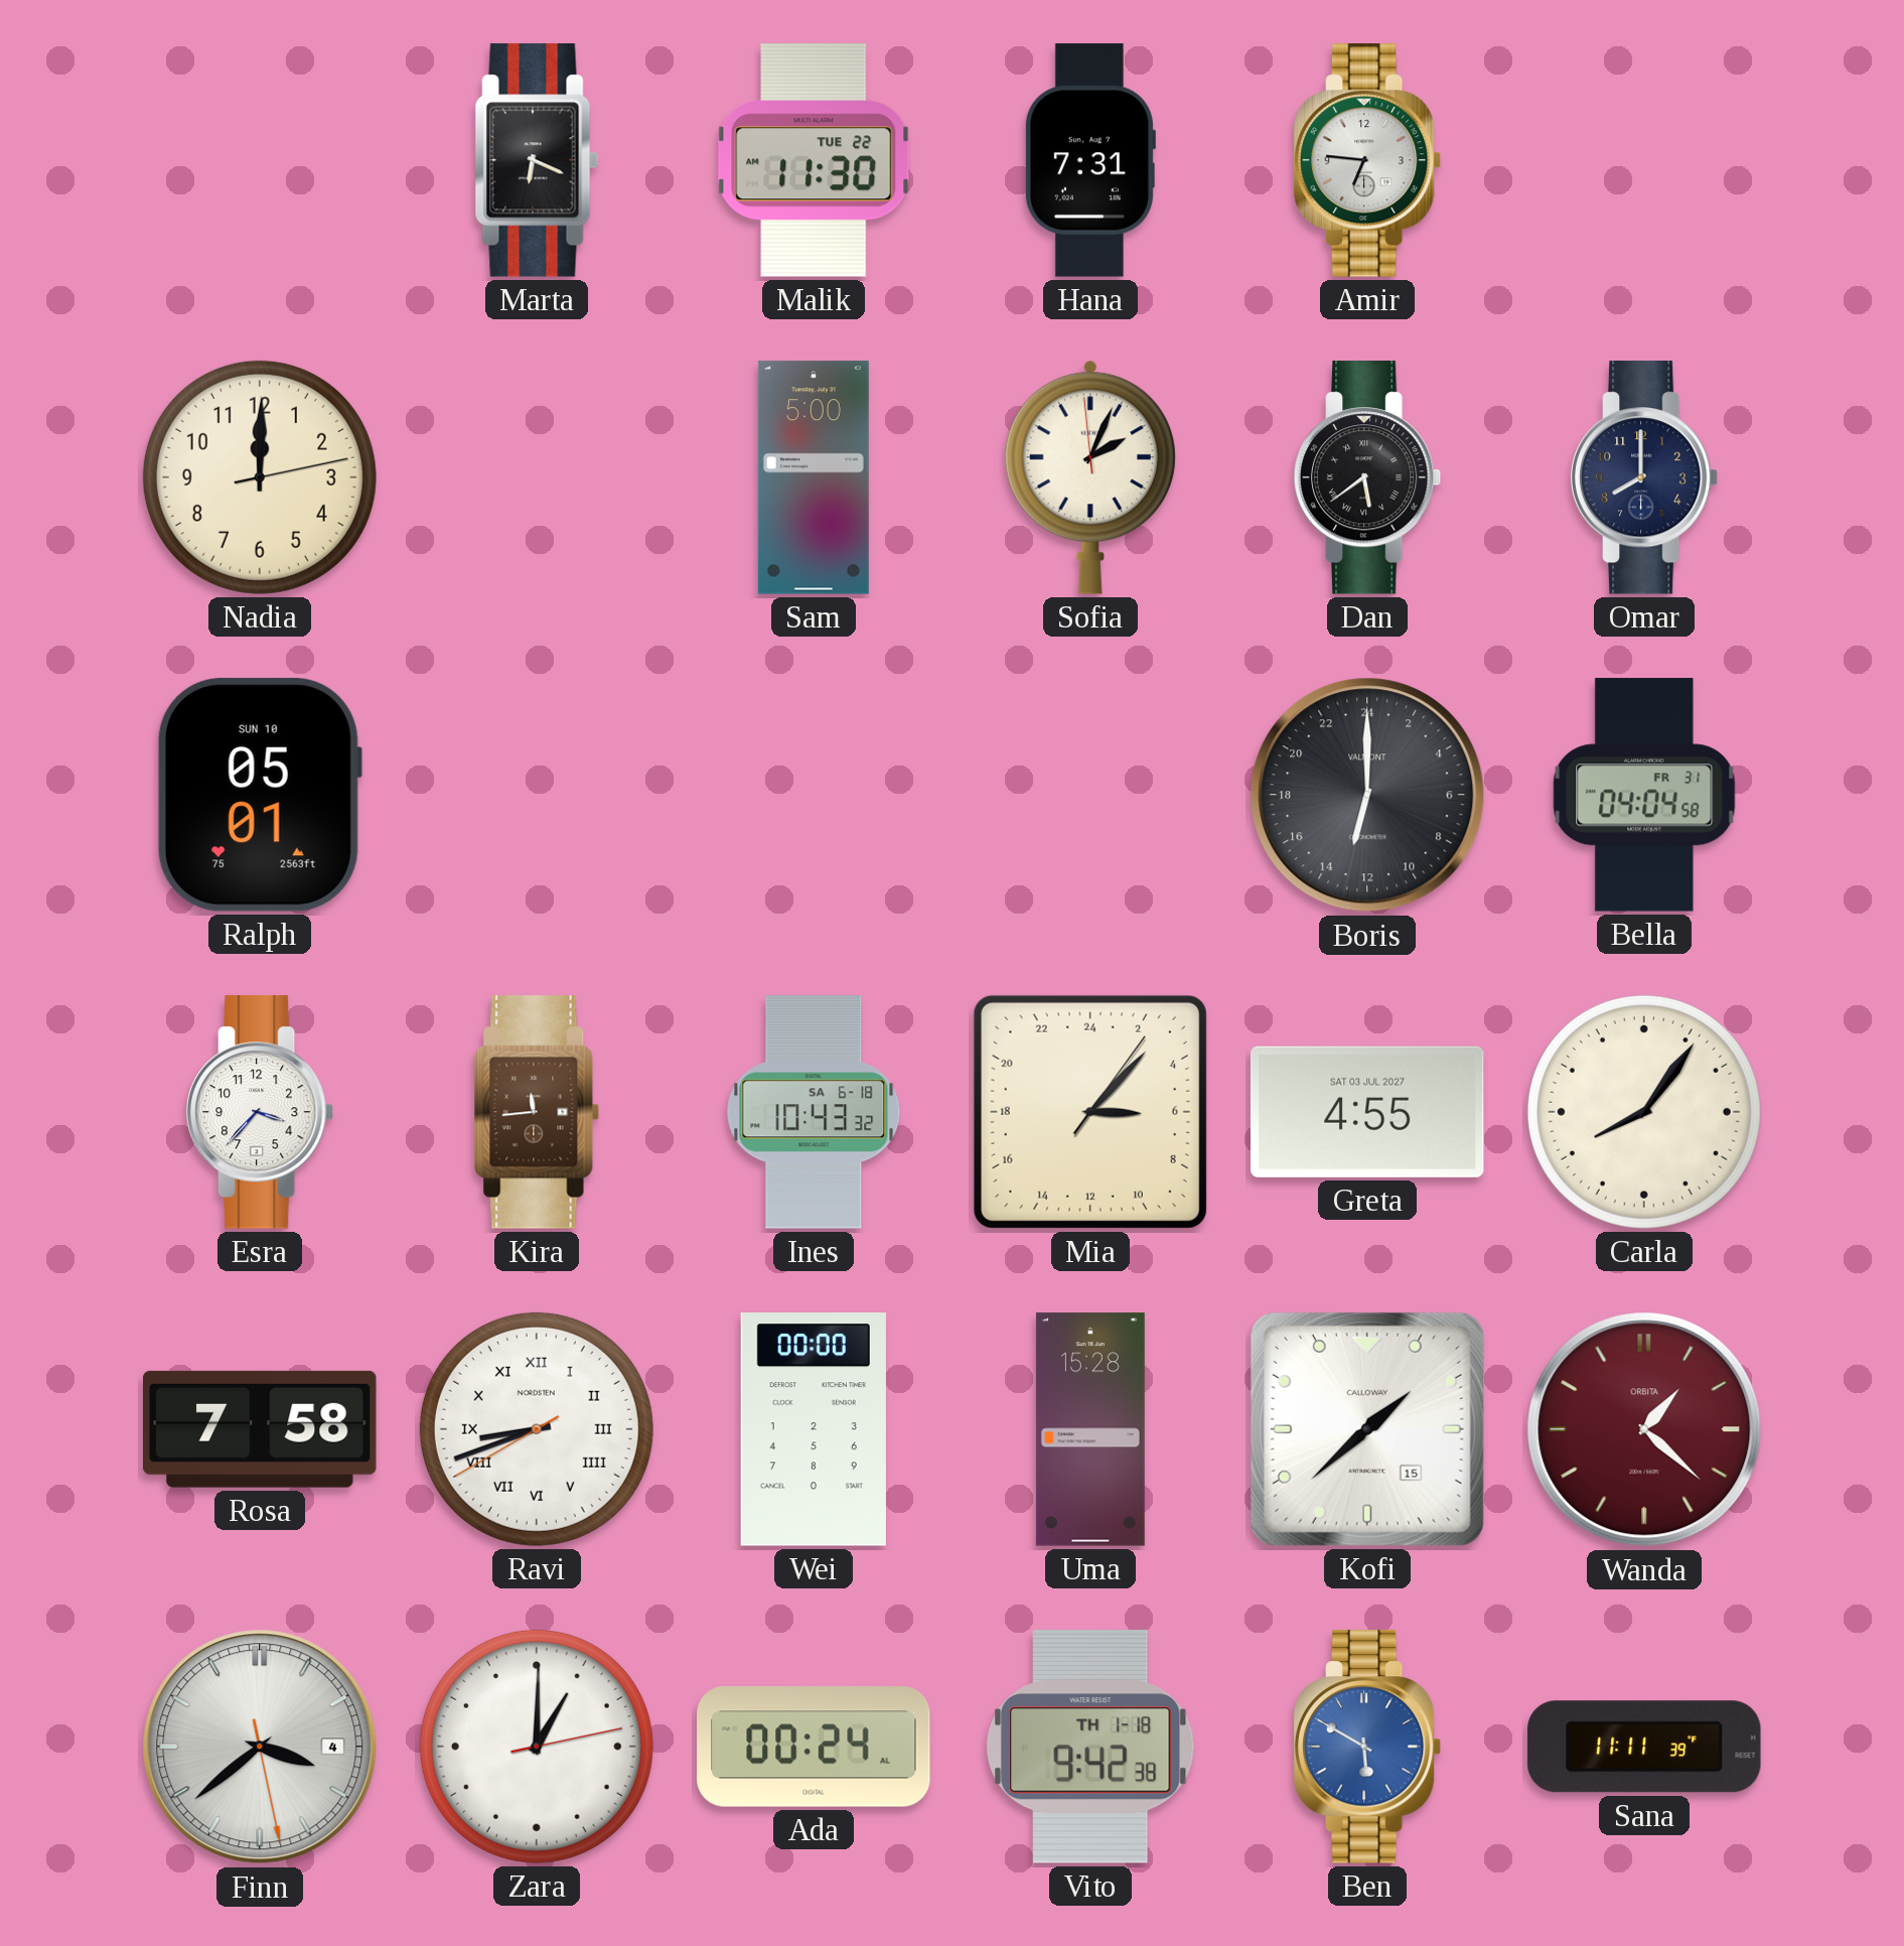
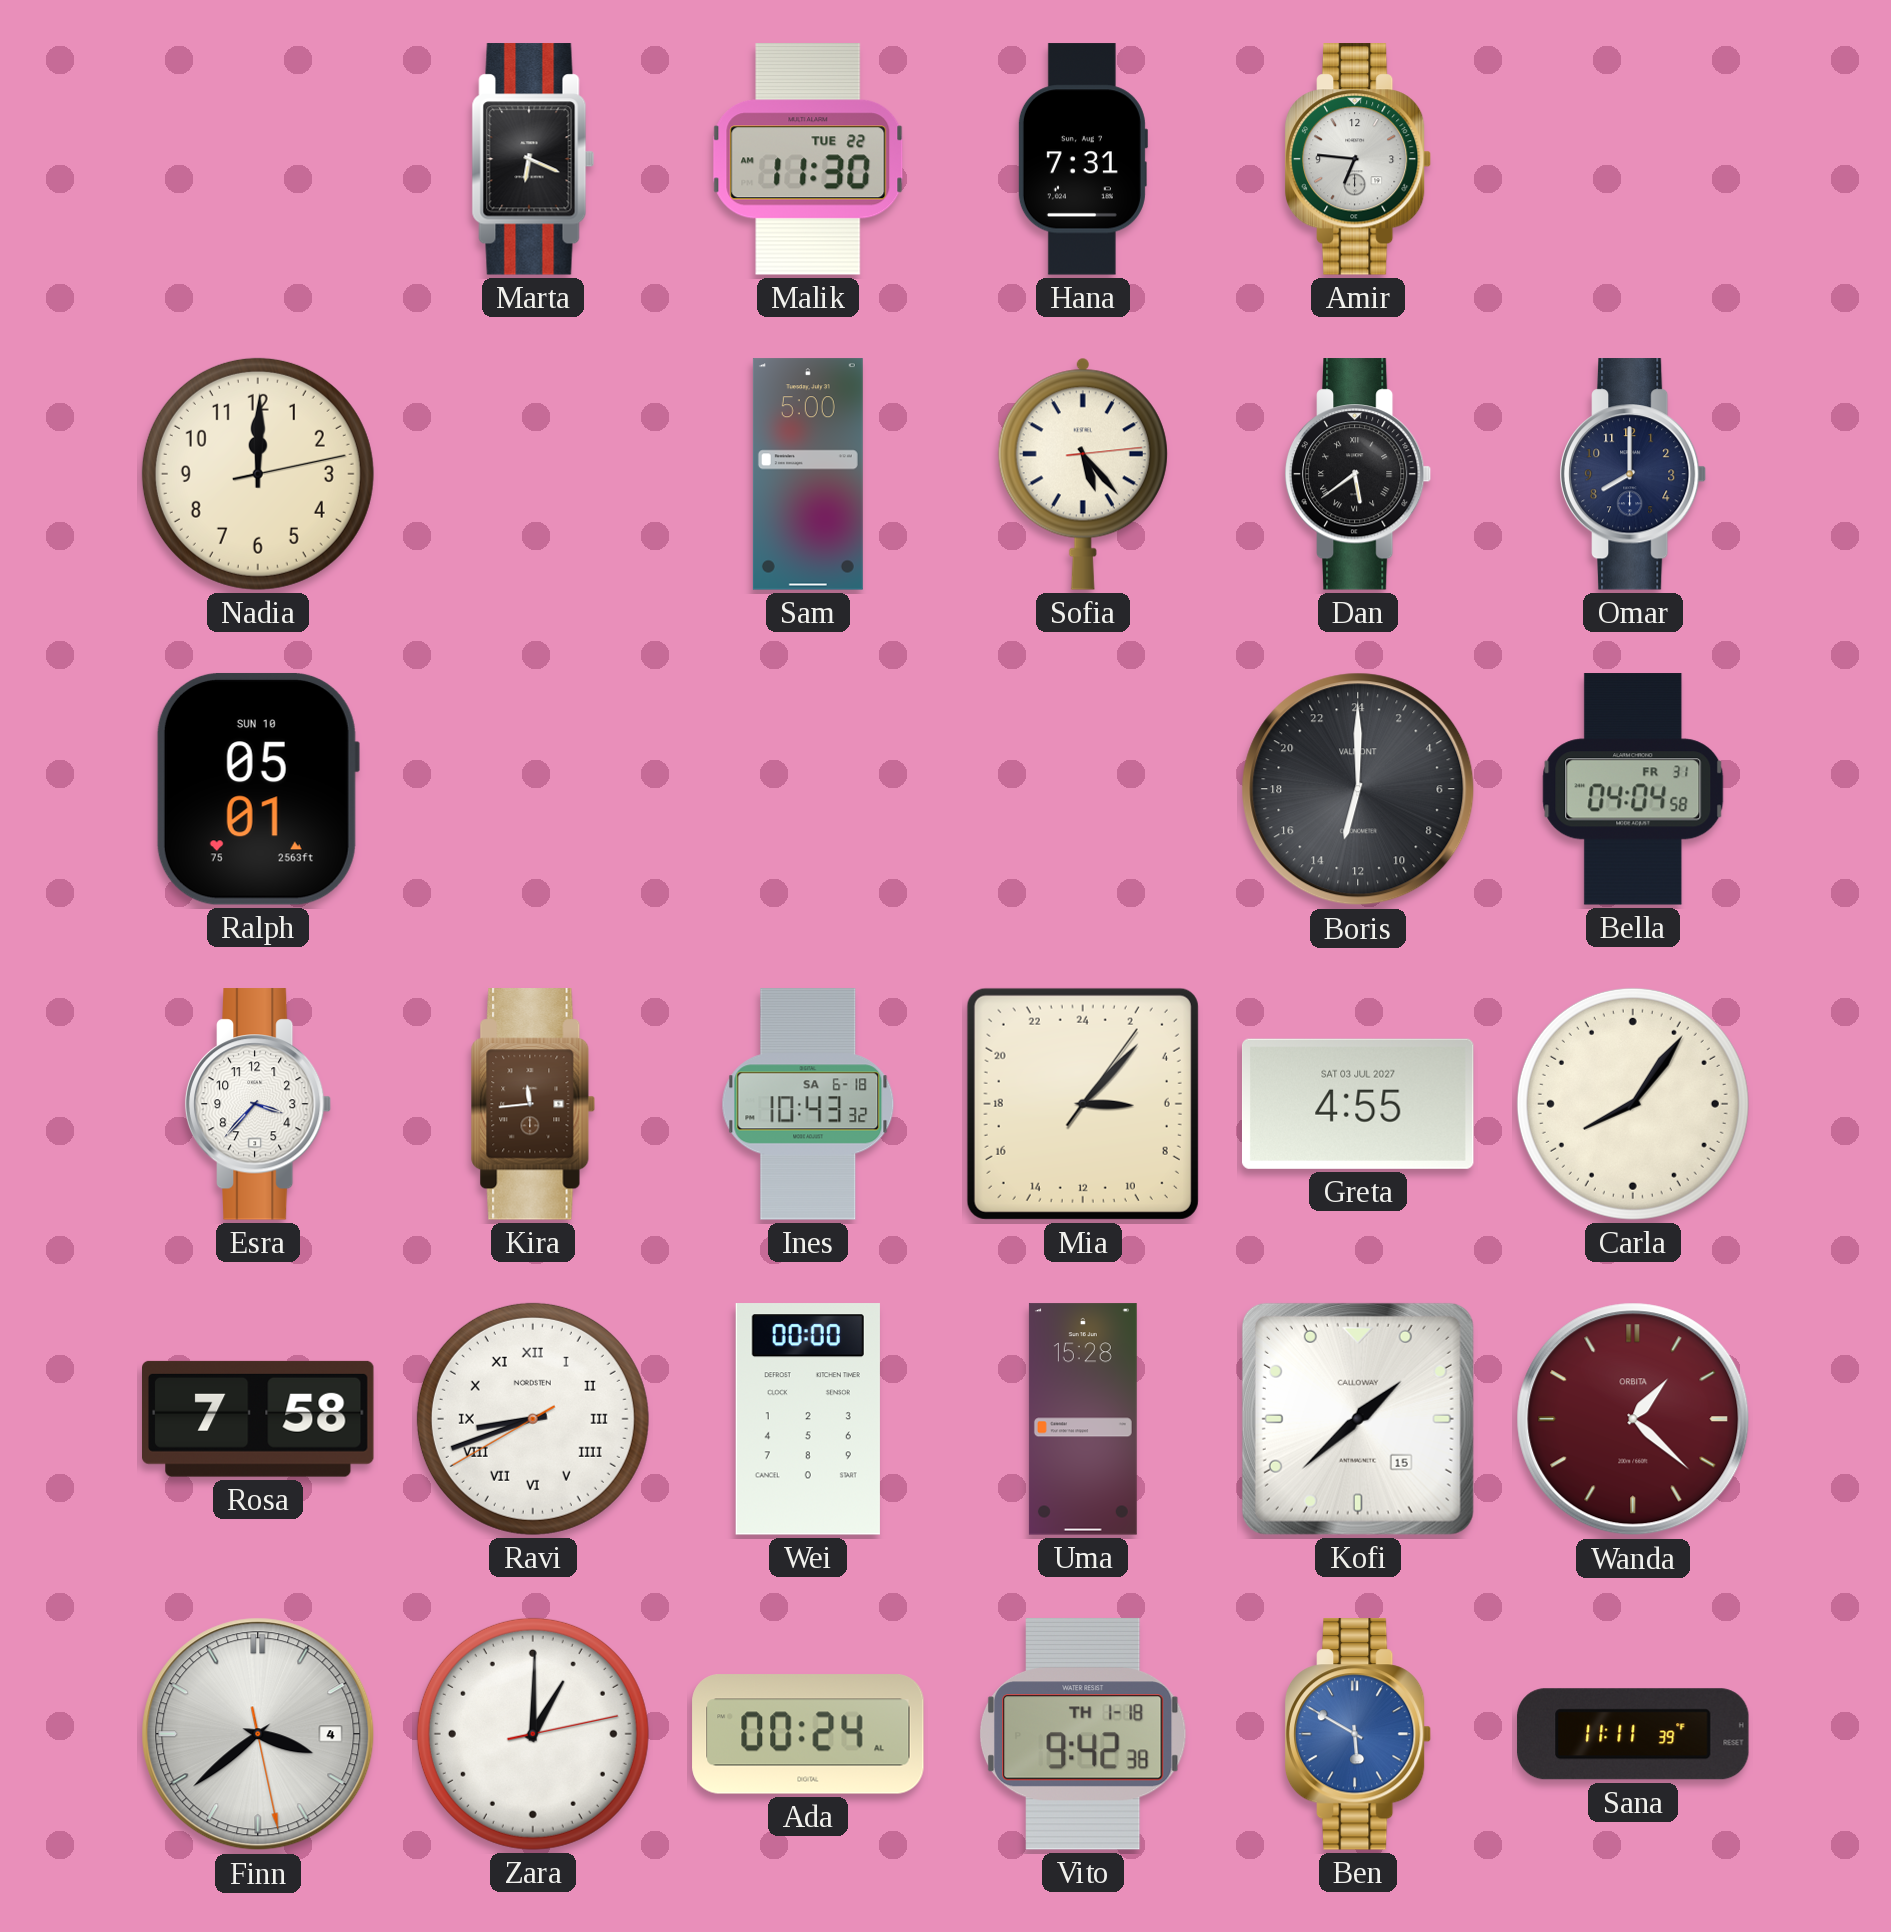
Sofia: 2:03 -> 5:23
